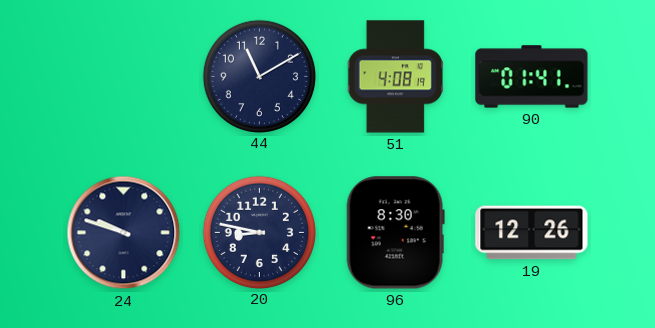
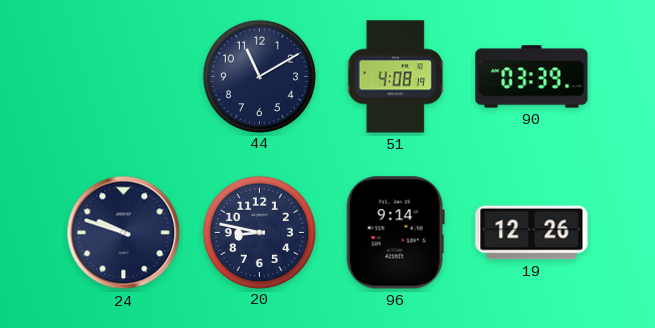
90: 01:41 -> 03:39
96: 8:30 -> 9:14
